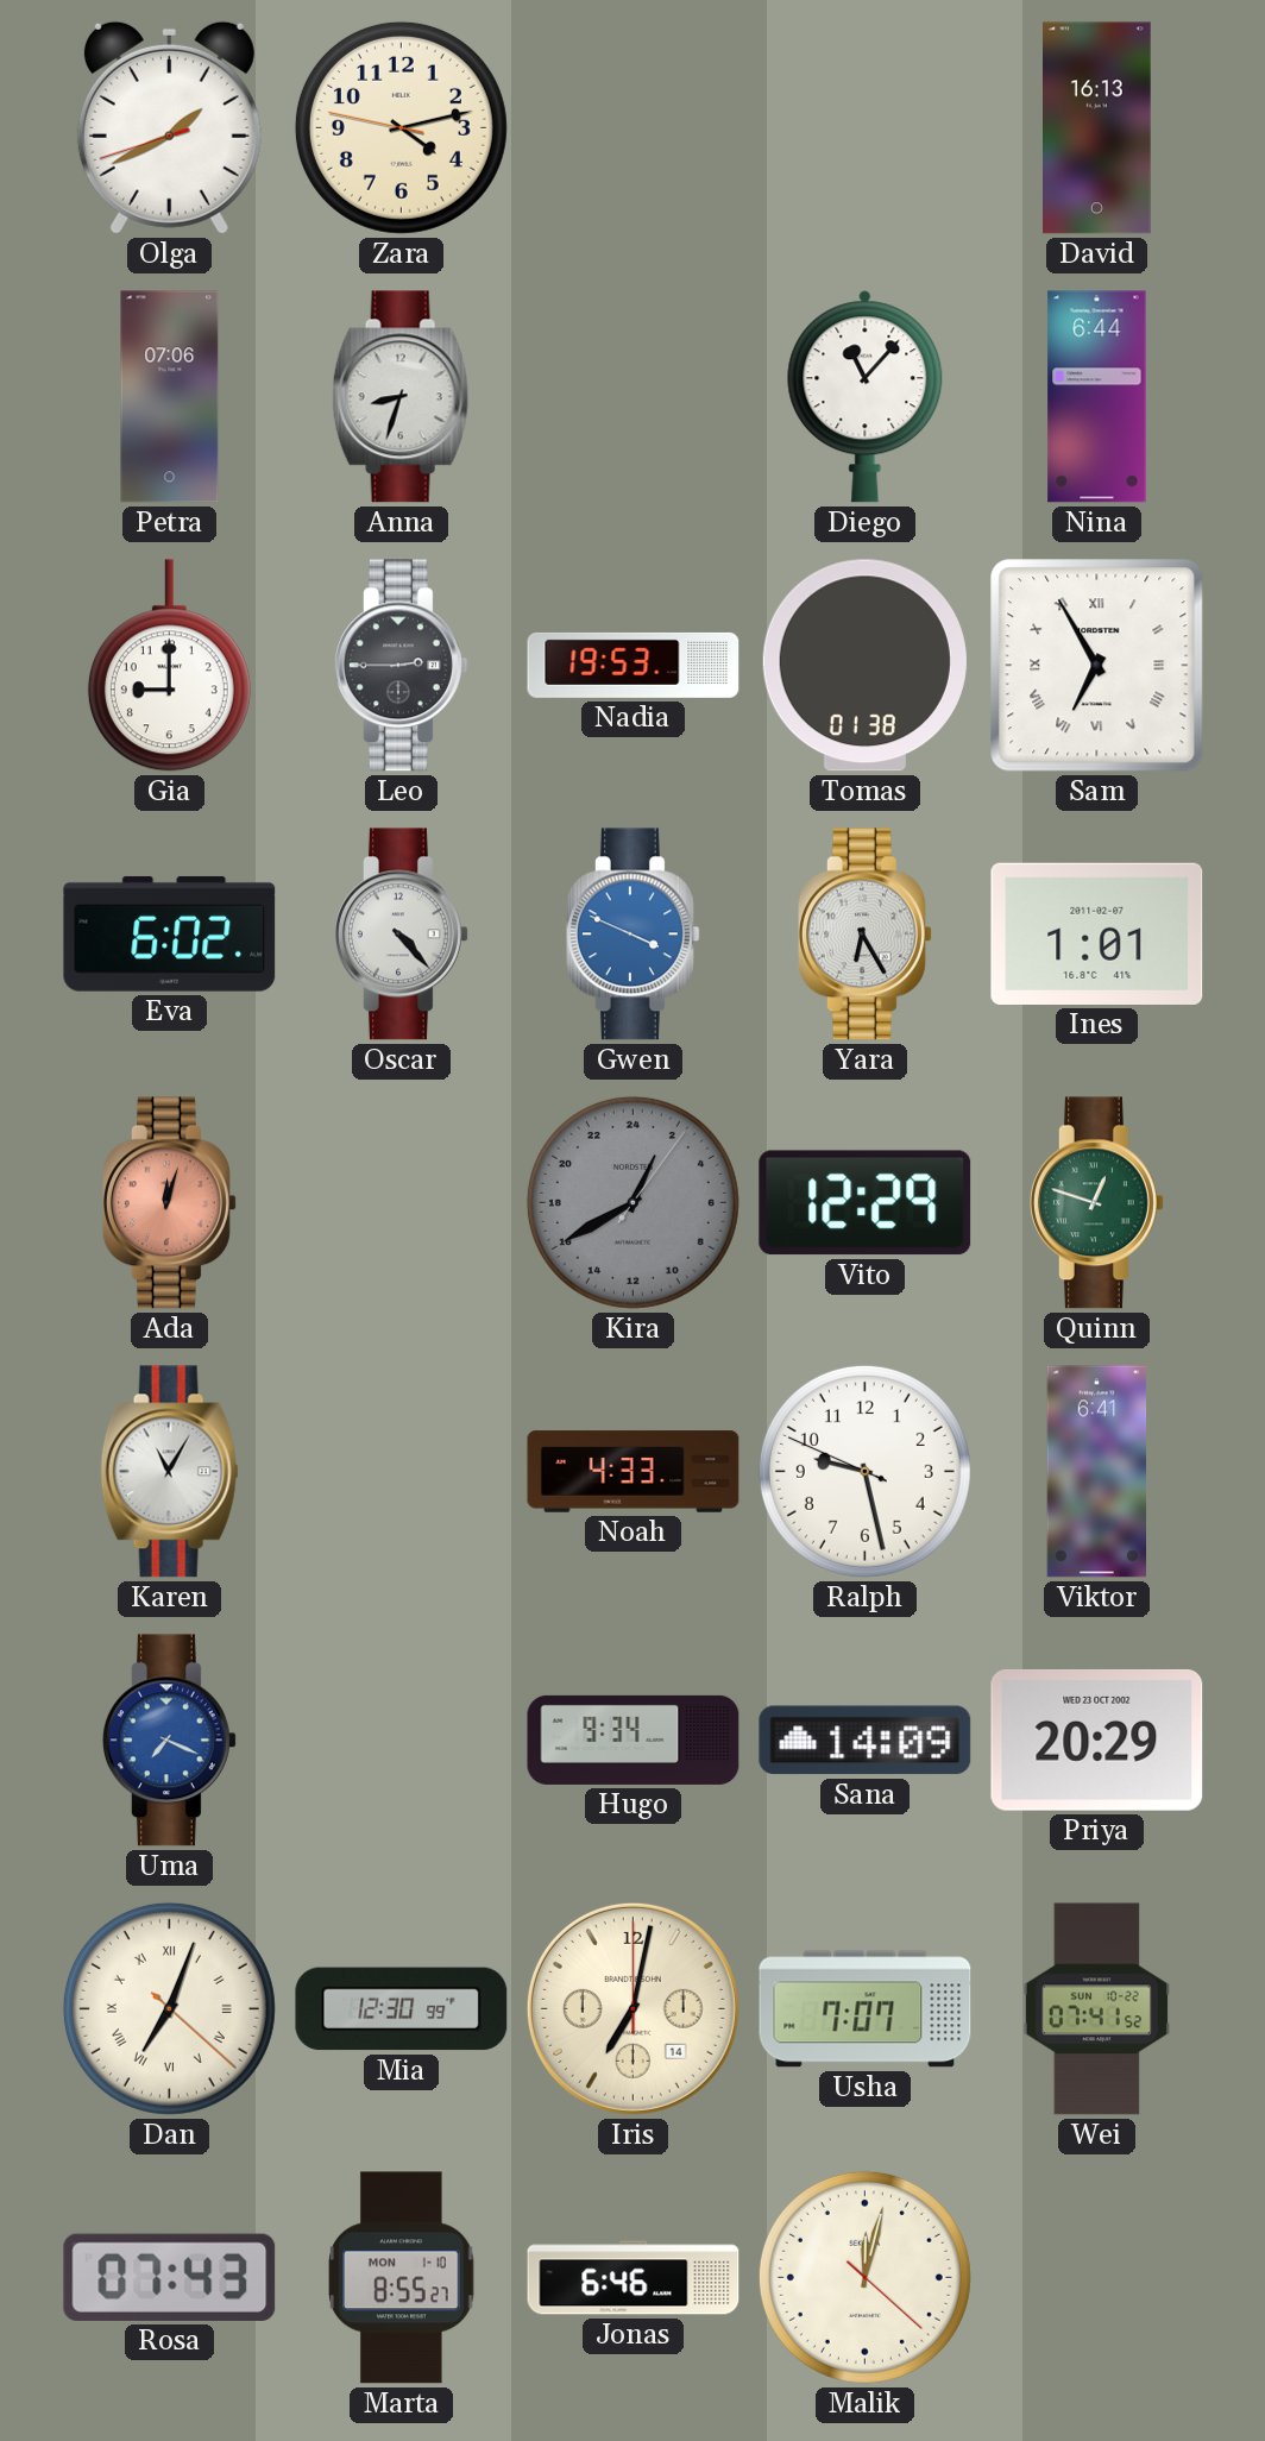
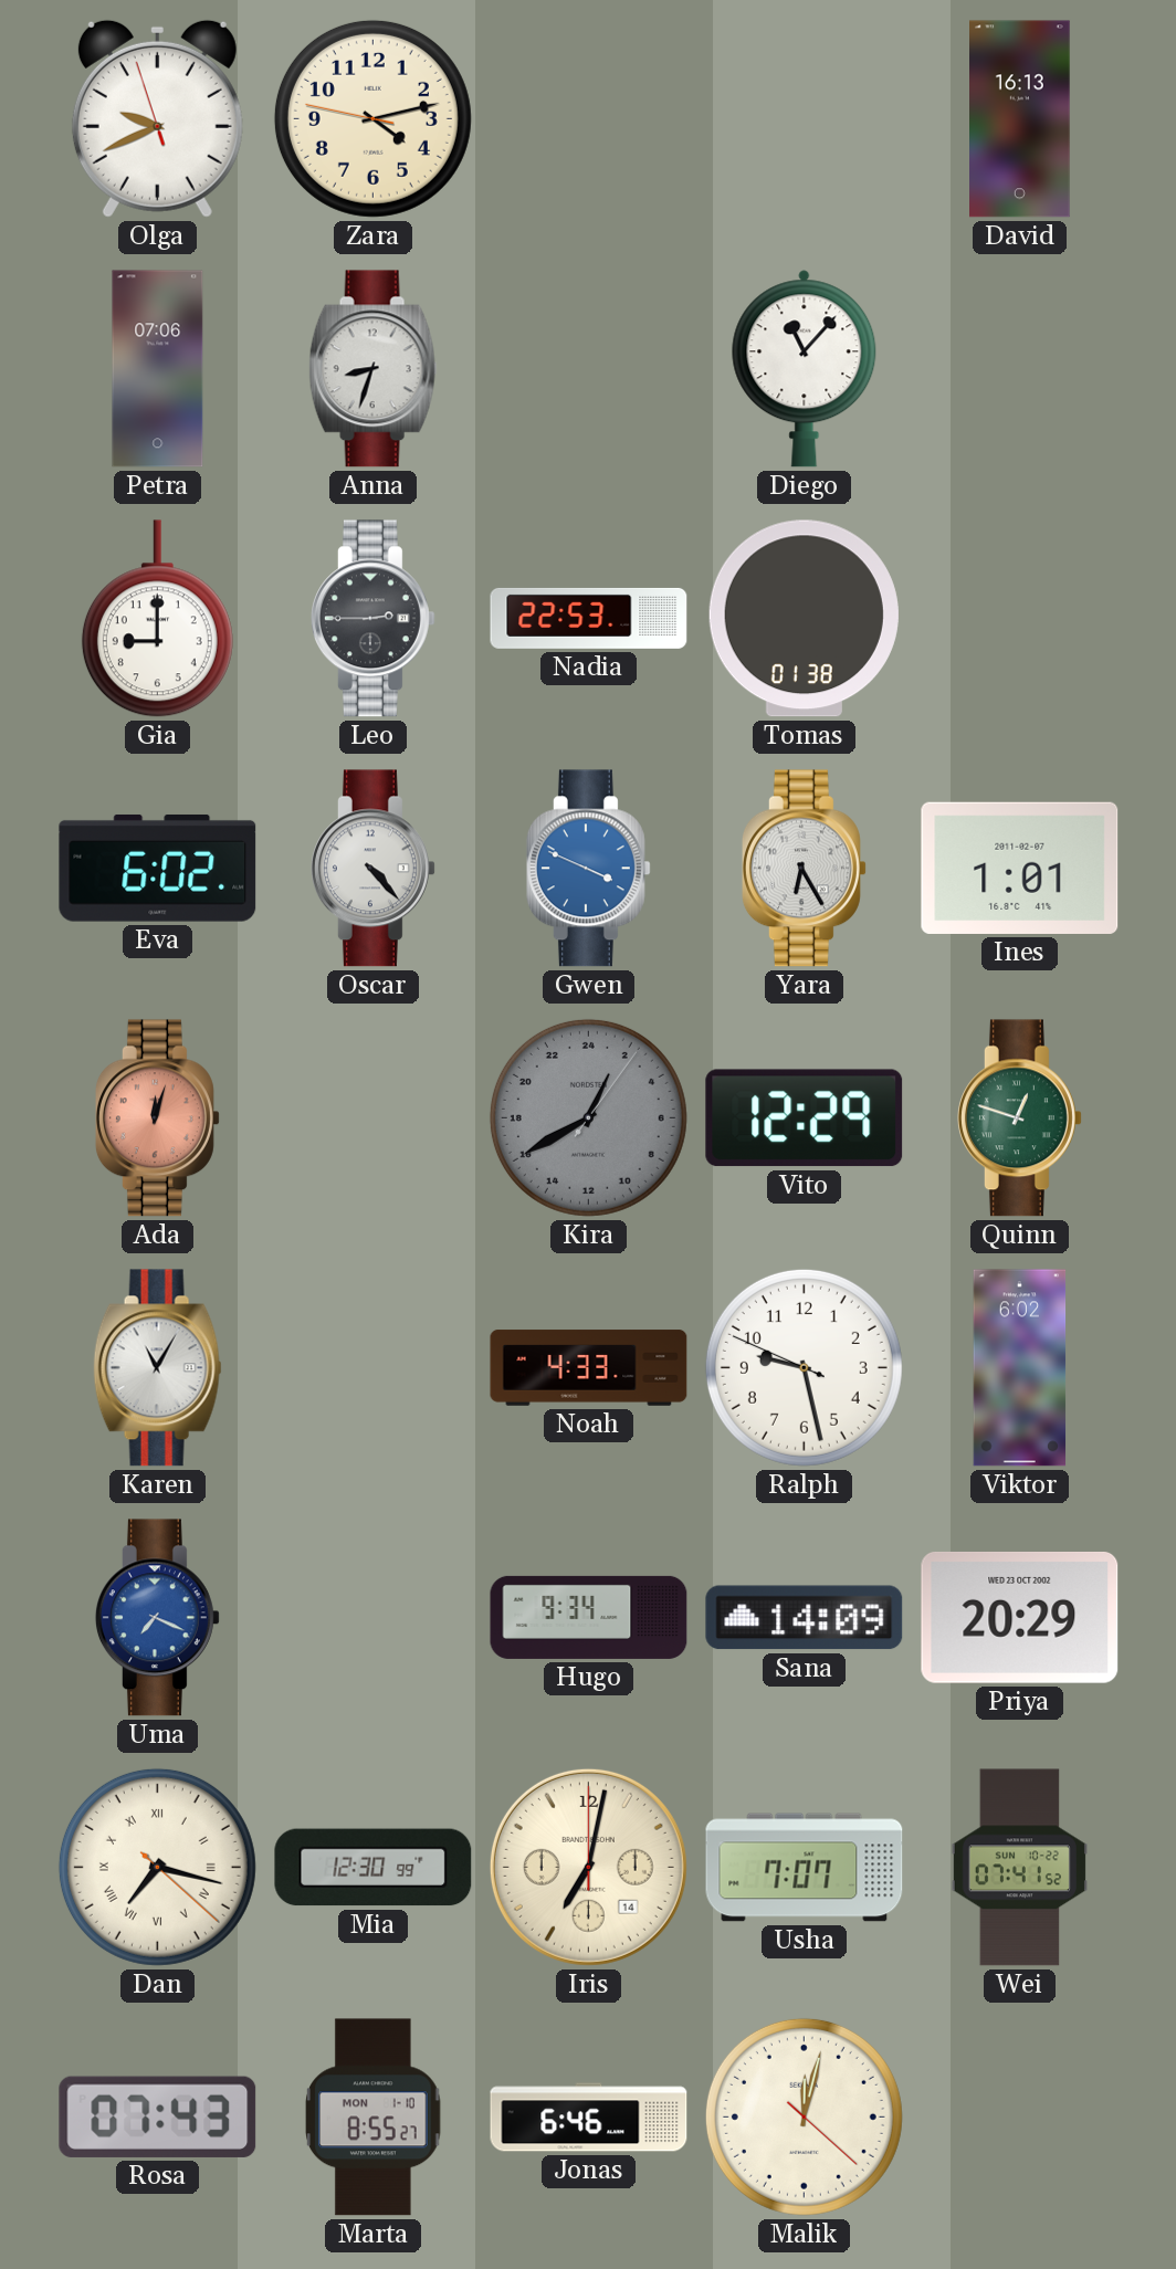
Olga: 1:40 -> 9:40
Nina: 6:44 -> none
Nadia: 19:53 -> 22:53
Sam: 6:55 -> none
Viktor: 6:41 -> 6:02
Dan: 7:03 -> 7:17
